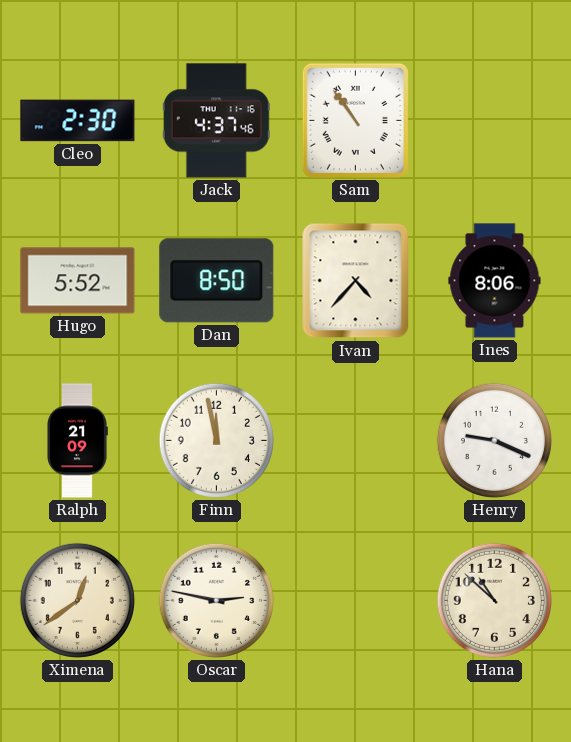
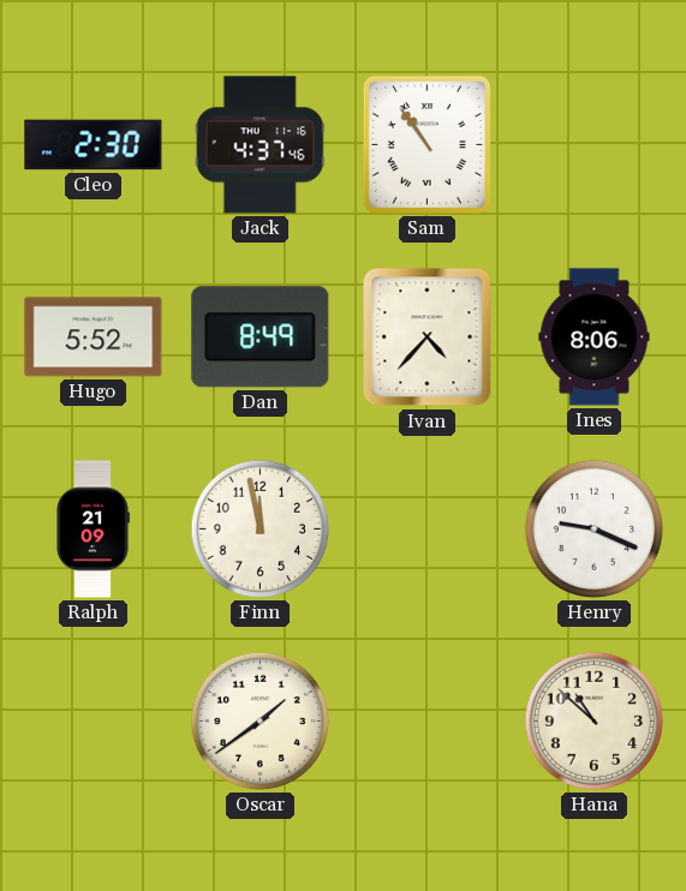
Dan: 8:50 -> 8:49
Ximena: 12:39 -> none
Oscar: 2:47 -> 1:39
